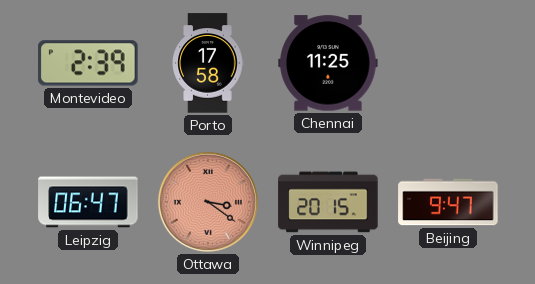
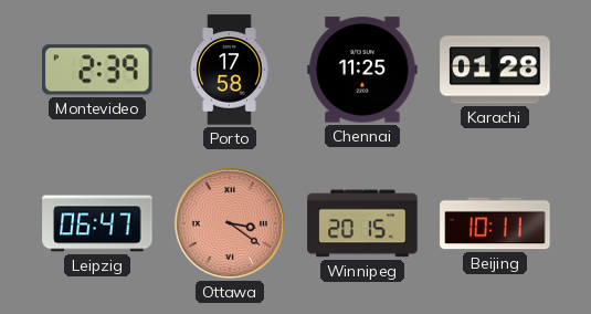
Karachi: none -> 01:28
Beijing: 9:47 -> 10:11
